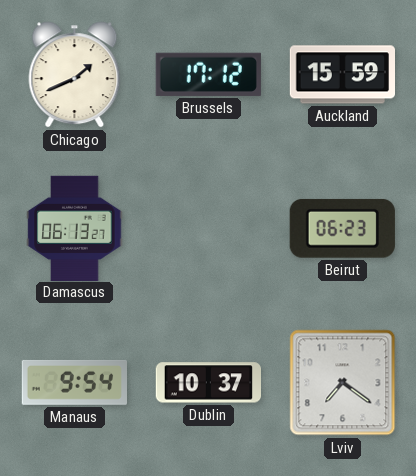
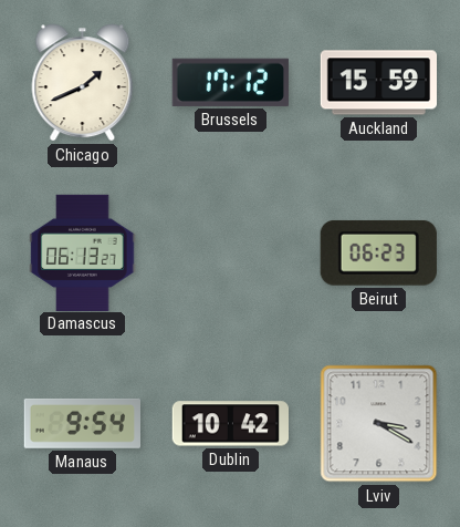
Dublin: 10:37 -> 10:42
Lviv: 7:21 -> 3:20
